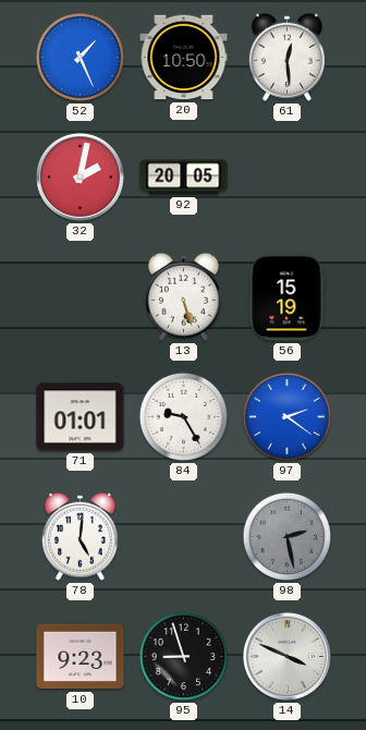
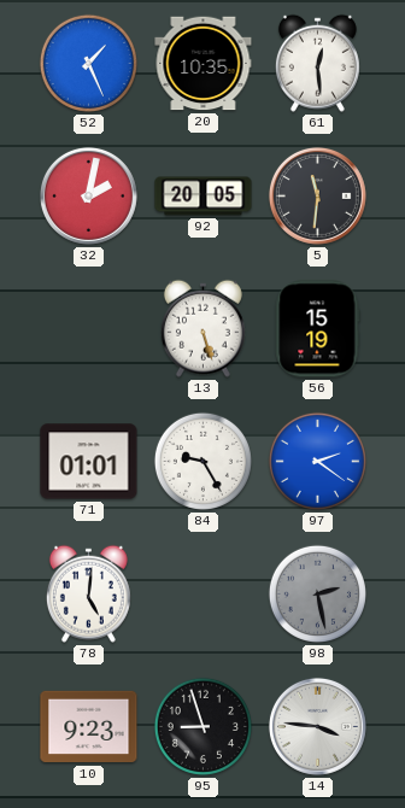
20: 10:50 -> 10:35
5: none -> 11:31
14: 3:49 -> 3:46
